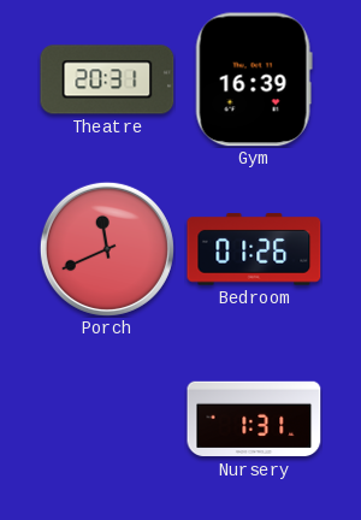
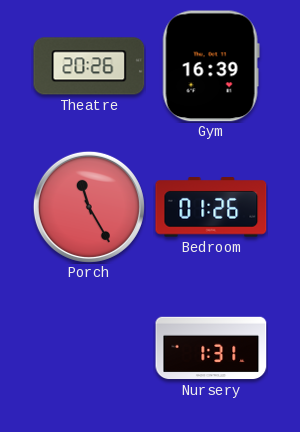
Theatre: 20:31 -> 20:26
Porch: 11:41 -> 11:25
